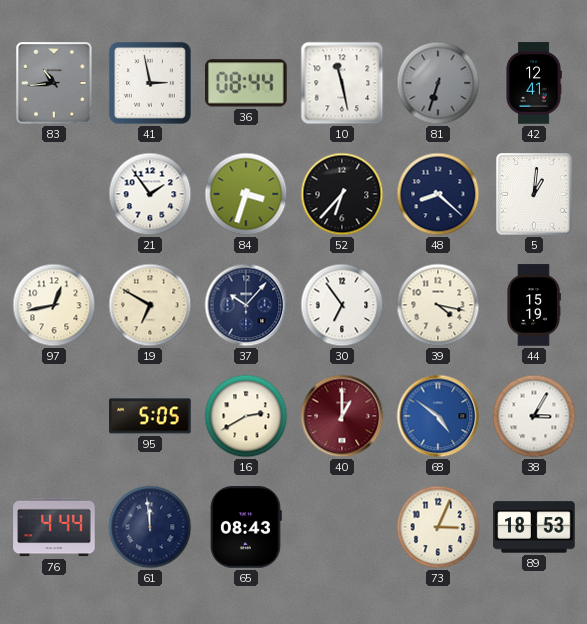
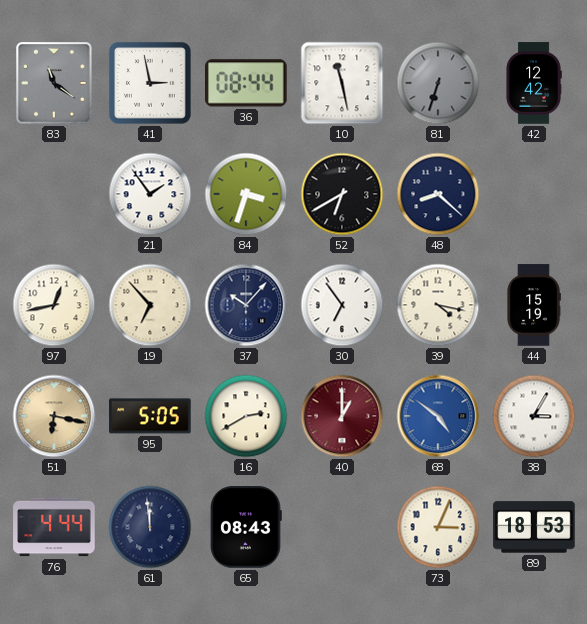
83: 10:44 -> 11:21
42: 12:41 -> 12:42
52: 6:37 -> 6:40
5: 1:01 -> none
19: 6:50 -> 6:53
51: none -> 6:17
